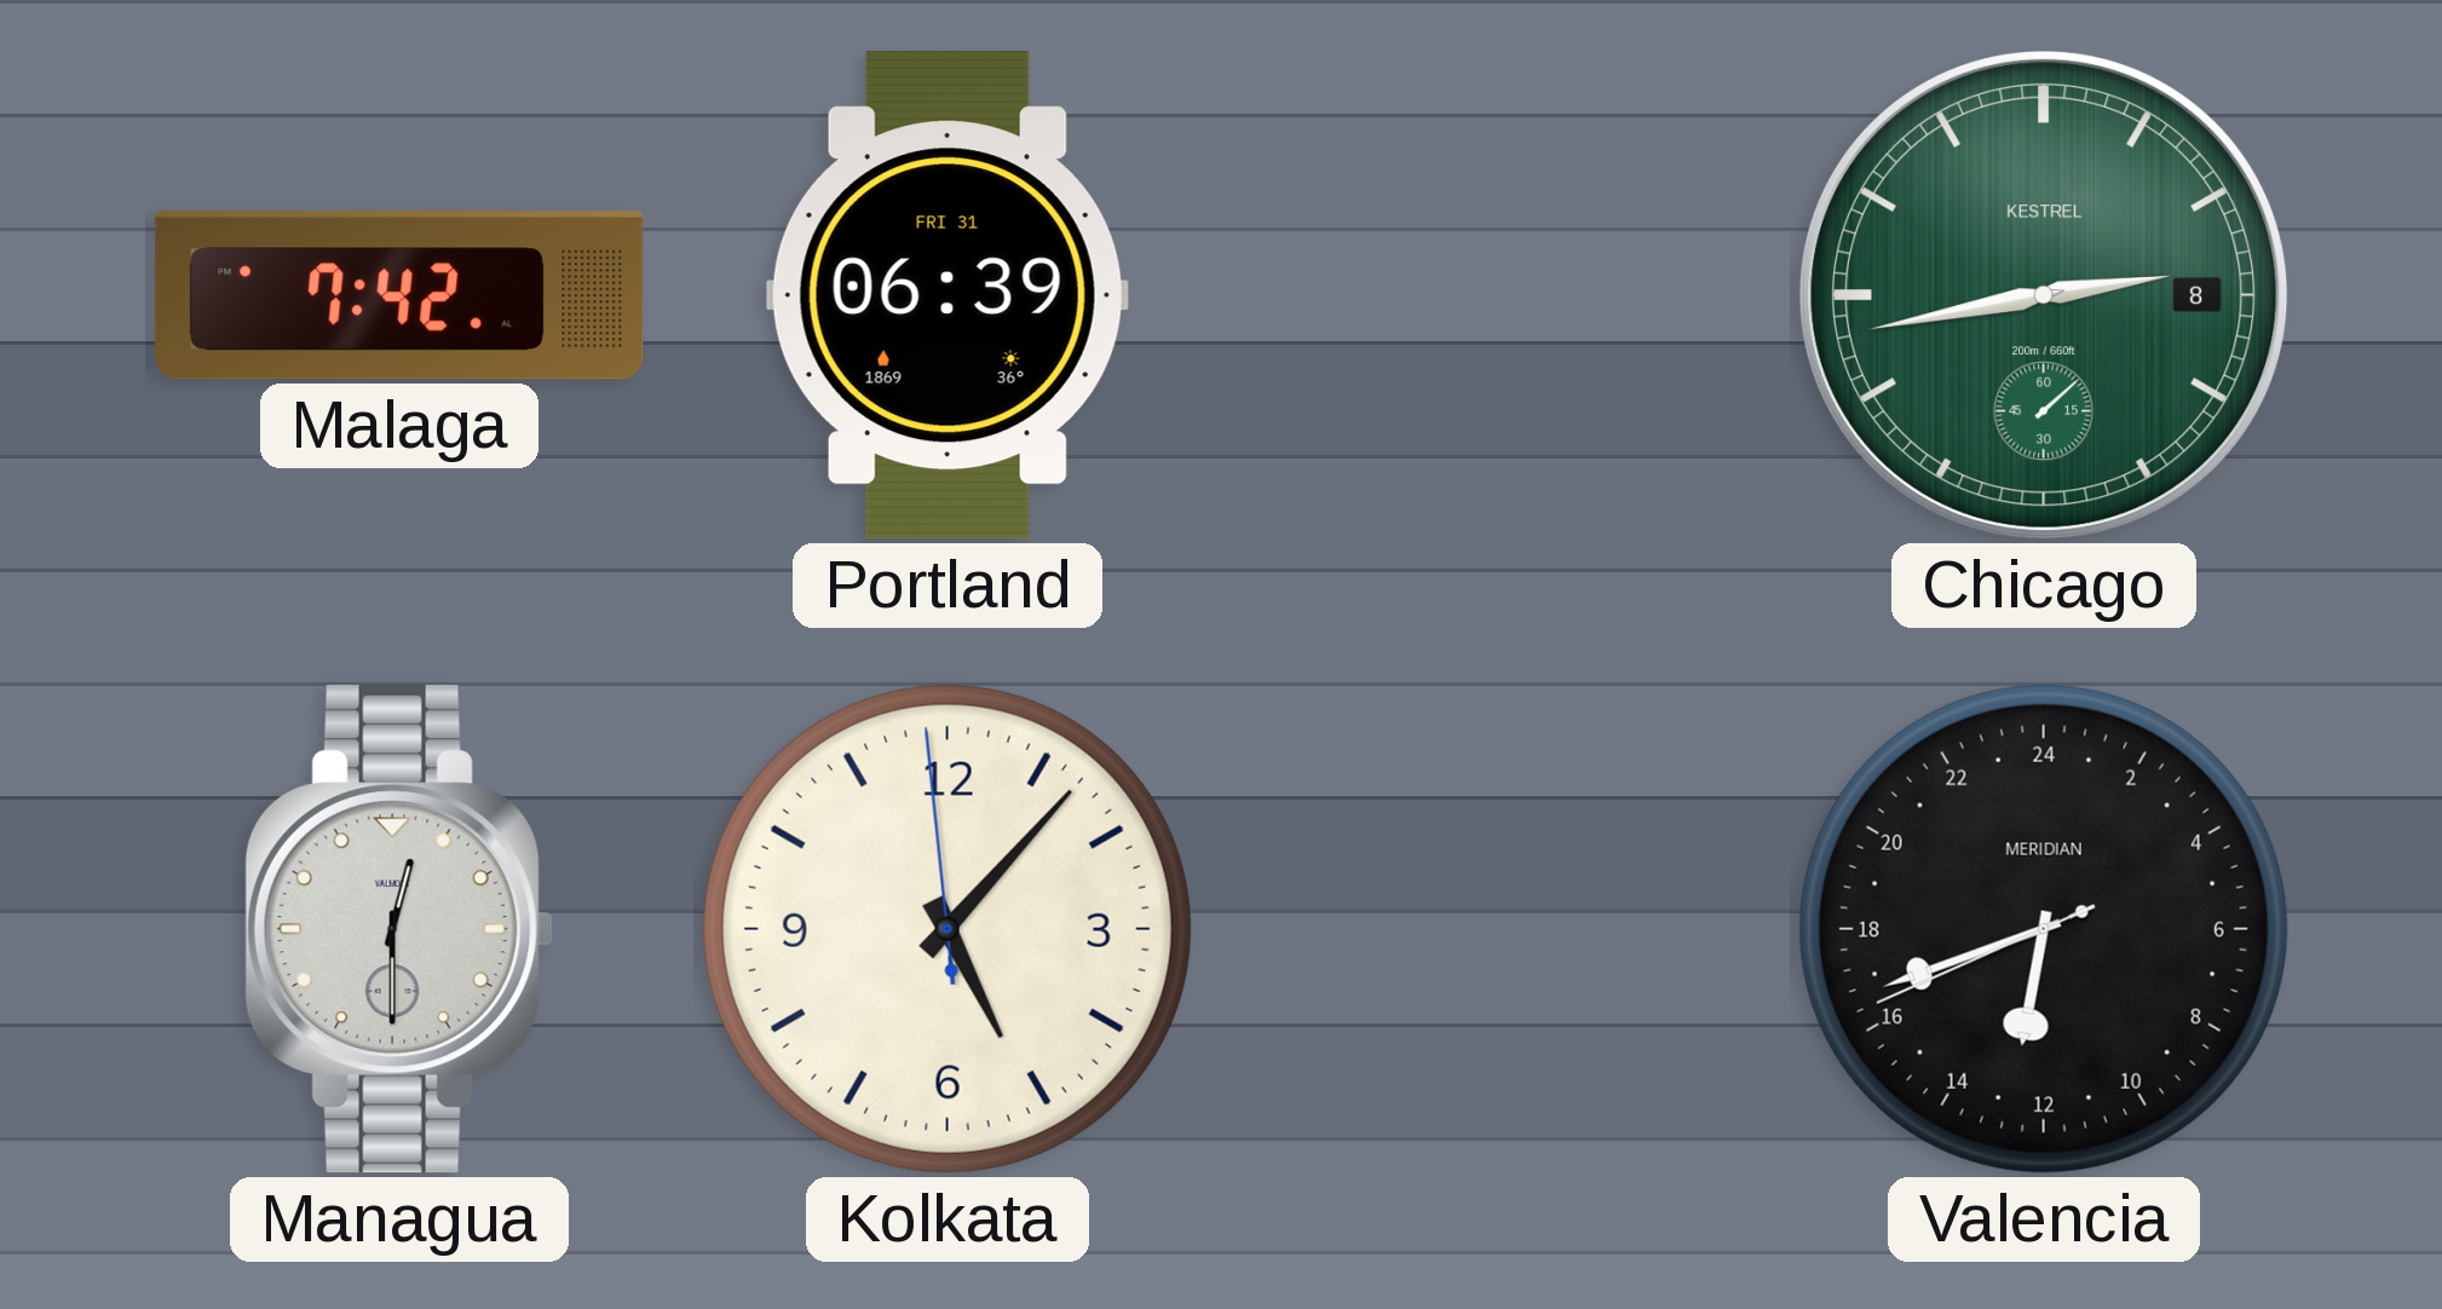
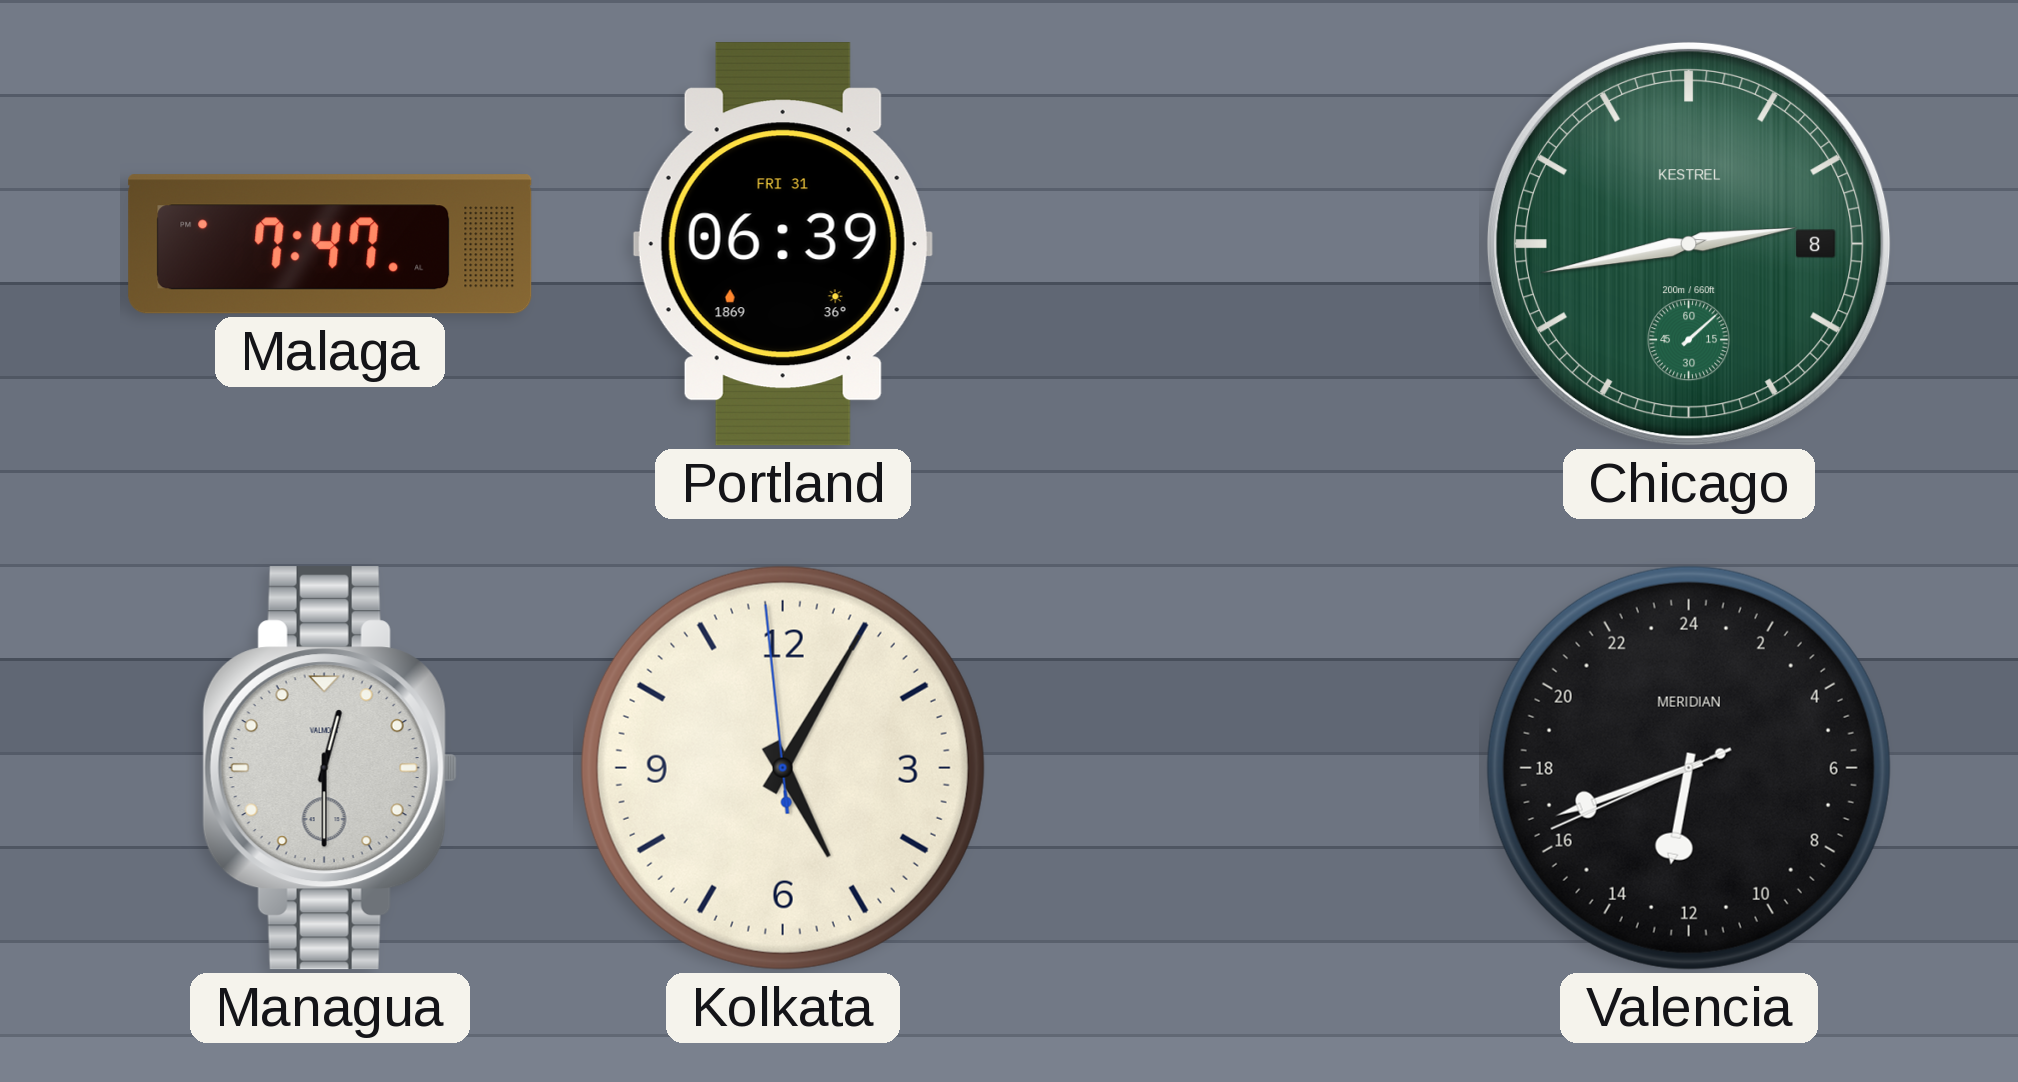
Malaga: 7:42 -> 7:47
Kolkata: 5:06 -> 5:04
